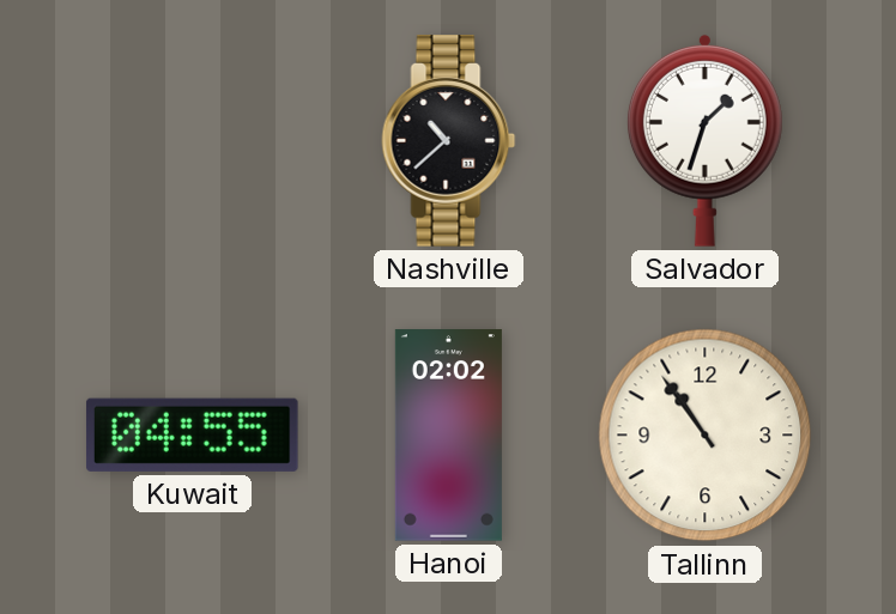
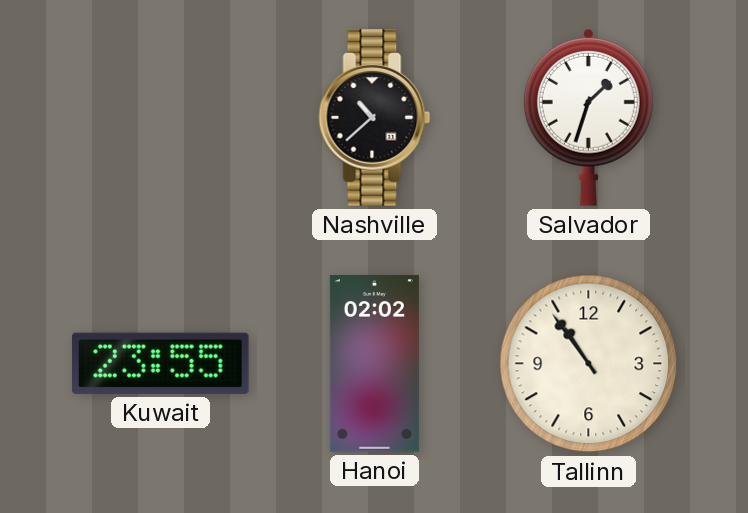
Kuwait: 04:55 -> 23:55
